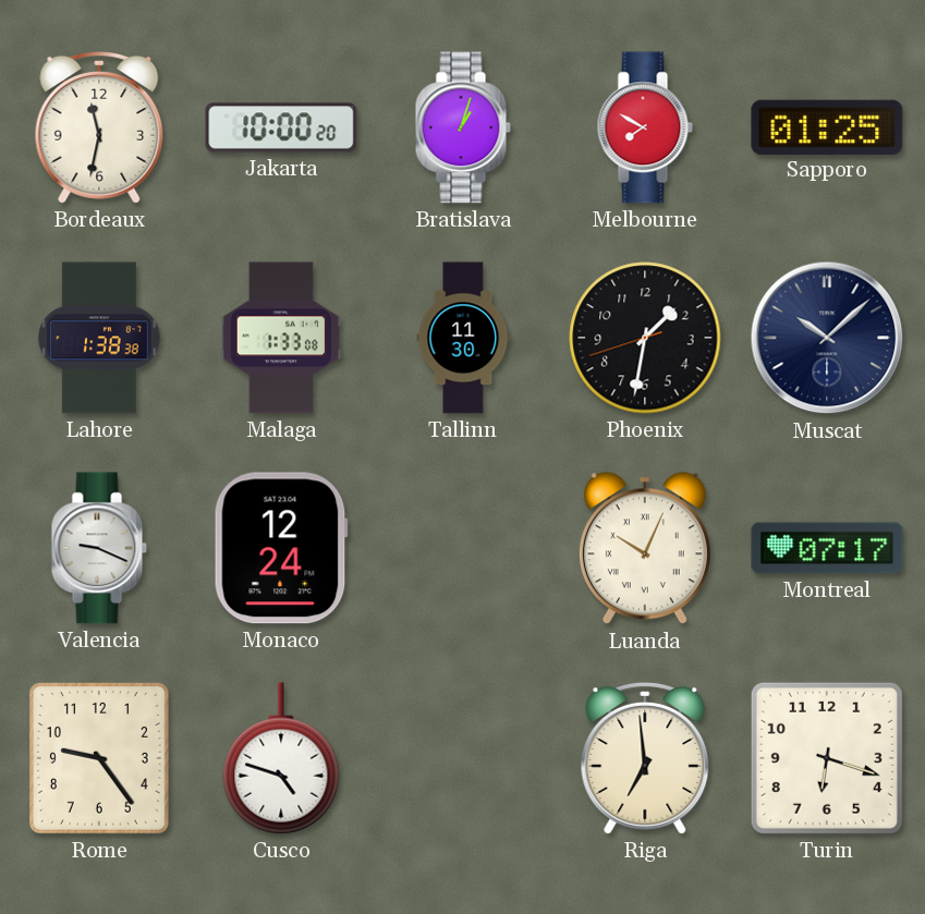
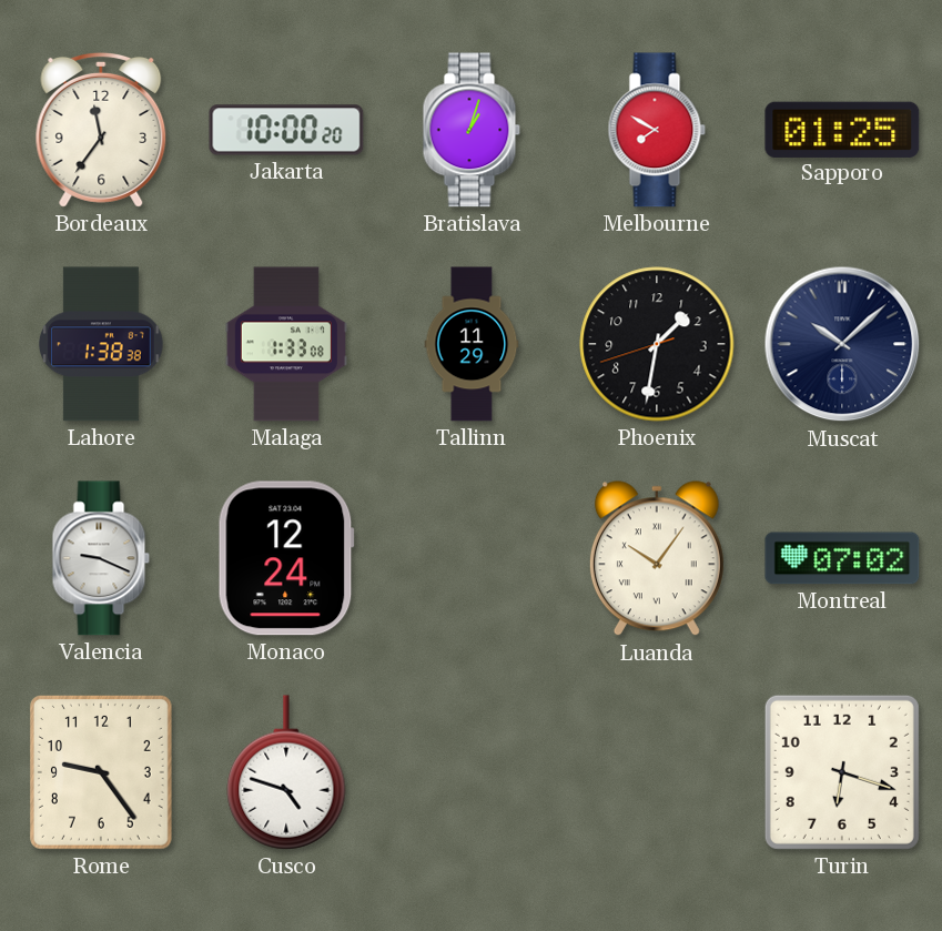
Bordeaux: 11:32 -> 11:36
Tallinn: 11:30 -> 11:29
Luanda: 10:04 -> 10:06
Montreal: 07:17 -> 07:02
Riga: 6:59 -> none
